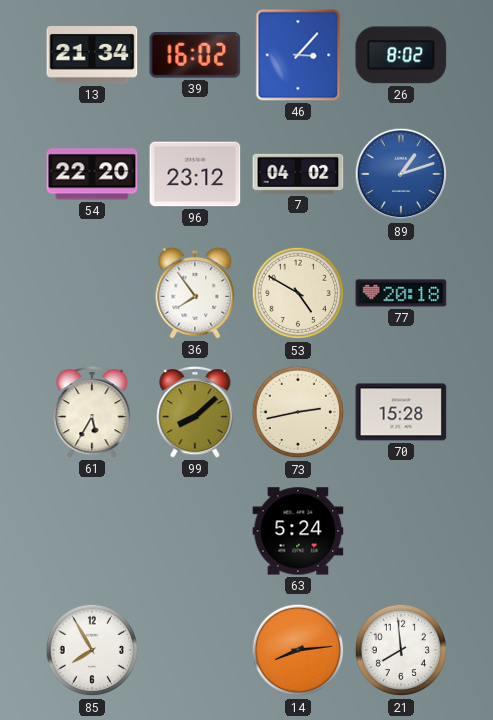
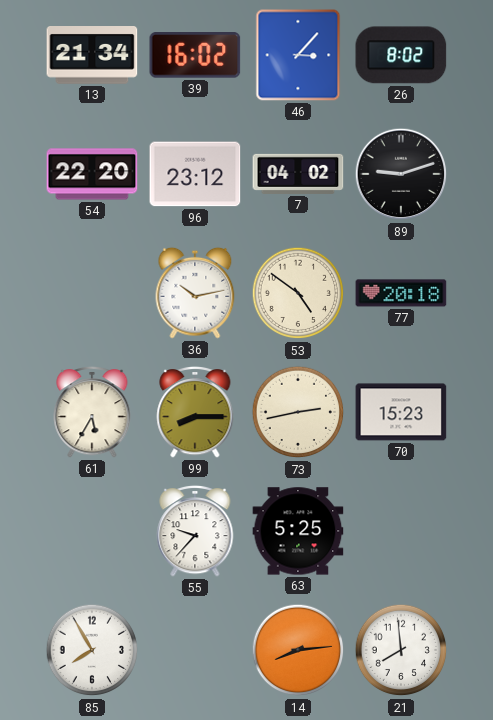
89: 1:12 -> 9:12
89 dial: blue -> black
36: 7:54 -> 10:13
53: 4:50 -> 4:51
99: 8:08 -> 8:15
70: 15:28 -> 15:23
55: none -> 9:37
63: 5:24 -> 5:25
